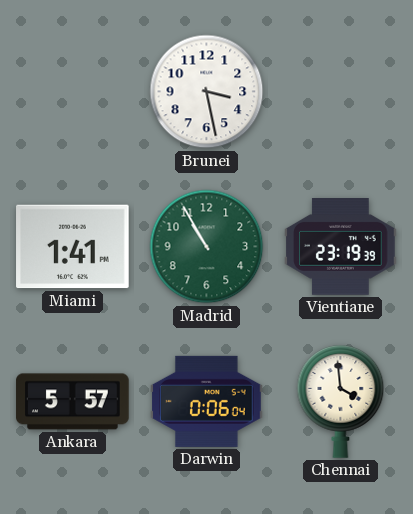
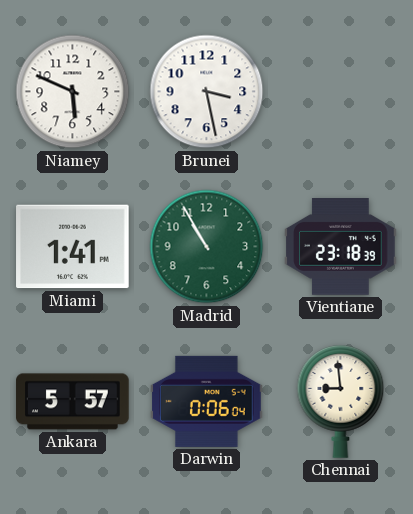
Niamey: none -> 5:49
Vientiane: 23:19 -> 23:18
Chennai: 3:59 -> 8:59
